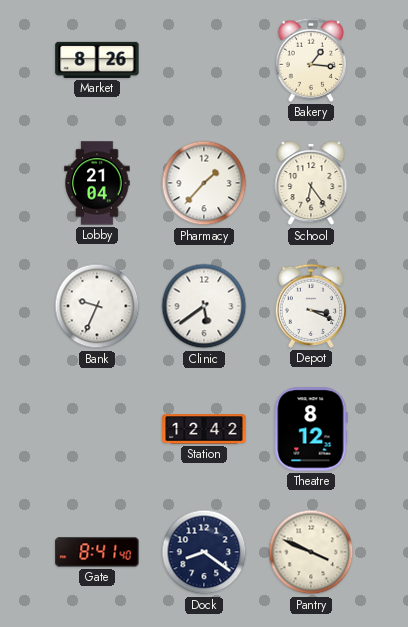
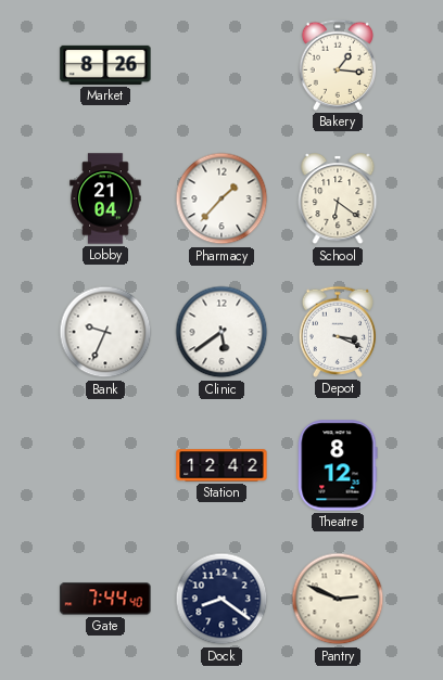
School: 6:24 -> 6:21
Gate: 8:41 -> 7:44
Pantry: 3:49 -> 2:49
